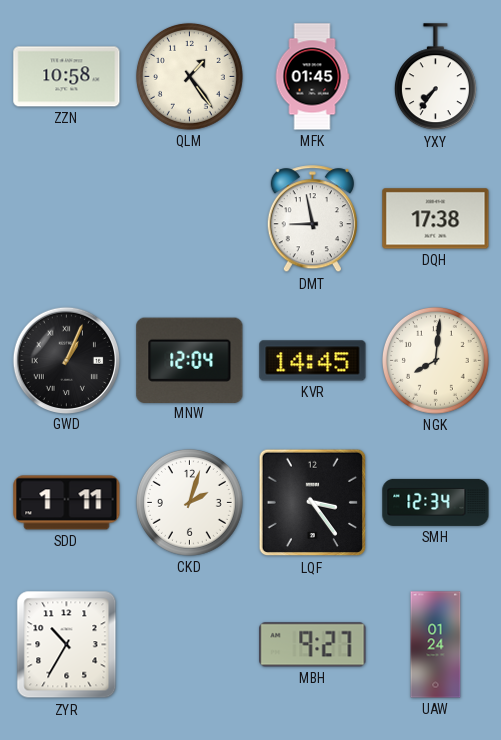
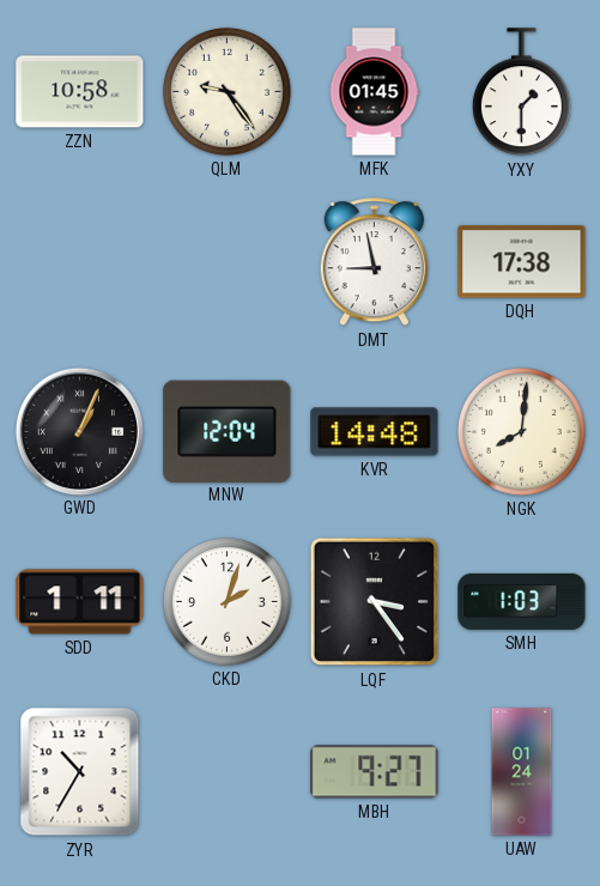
QLM: 1:24 -> 9:24
YXY: 7:36 -> 1:30
KVR: 14:45 -> 14:48
SMH: 12:34 -> 1:03
